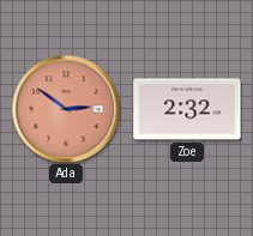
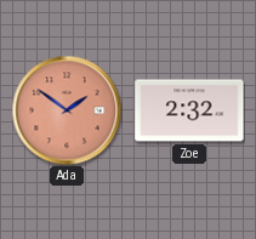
Ada: 2:51 -> 1:51
